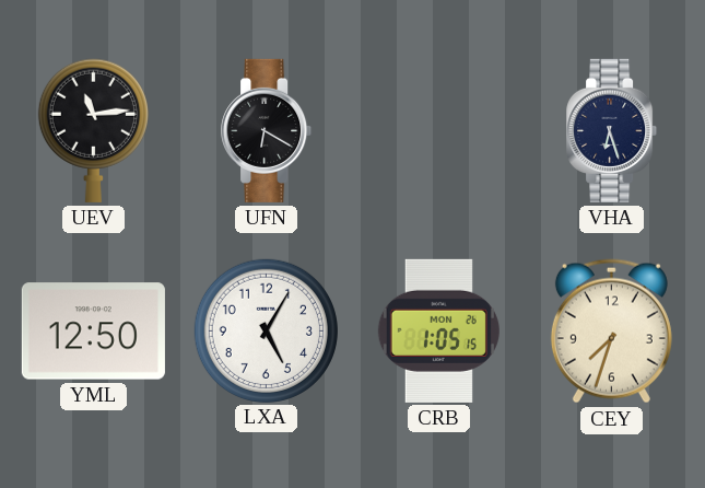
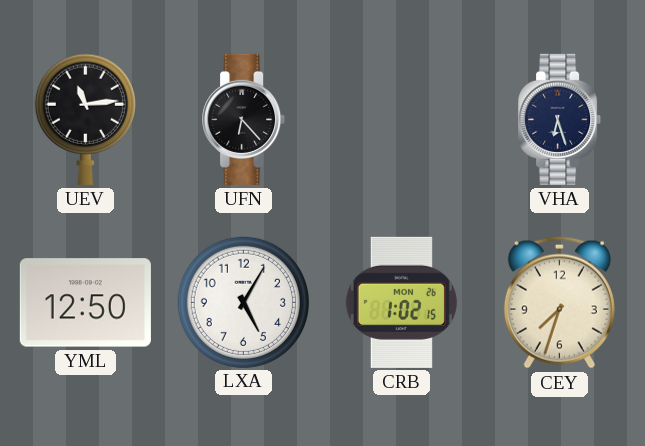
UFN: 6:20 -> 6:23
CRB: 1:05 -> 1:02
